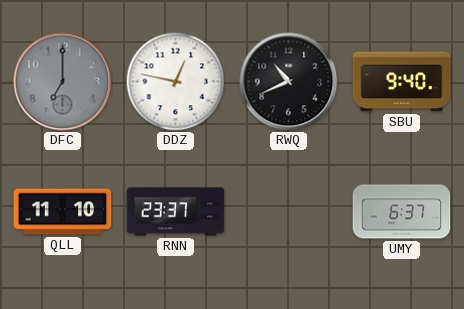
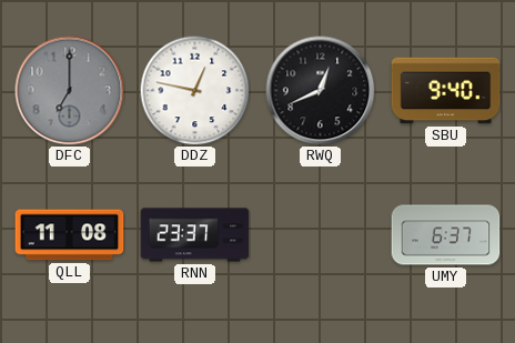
RWQ: 10:41 -> 12:41
QLL: 11:10 -> 11:08
